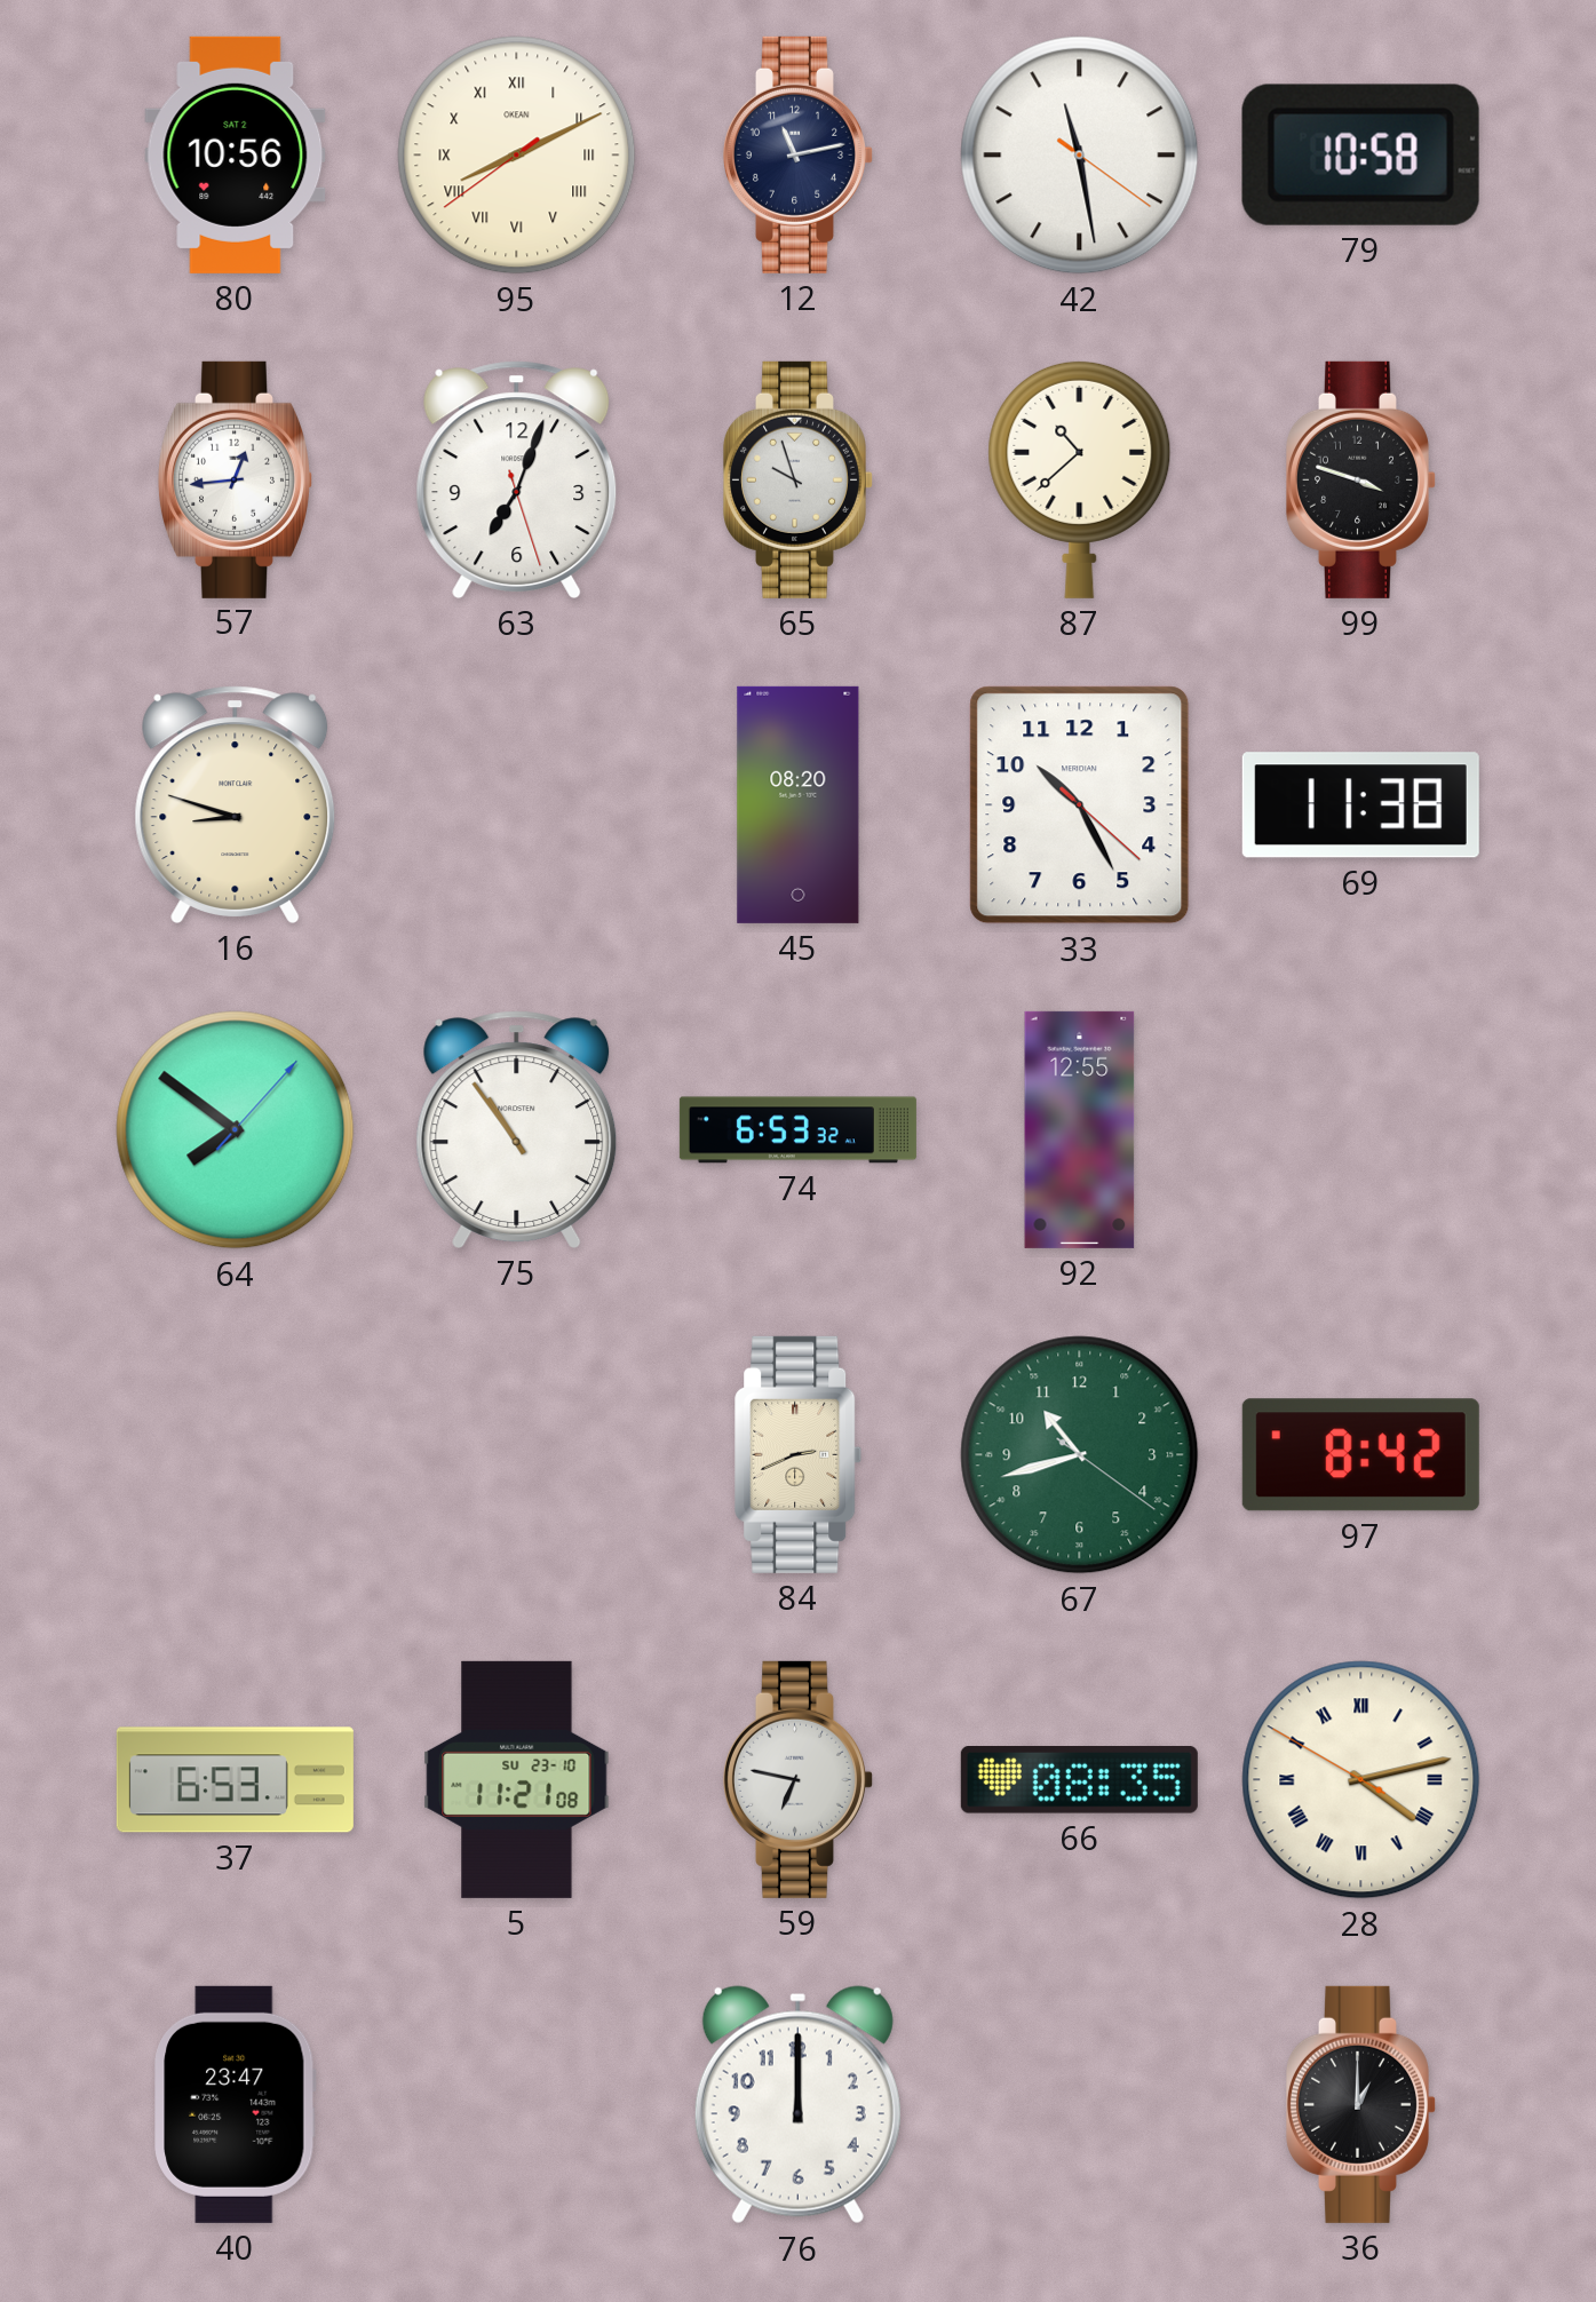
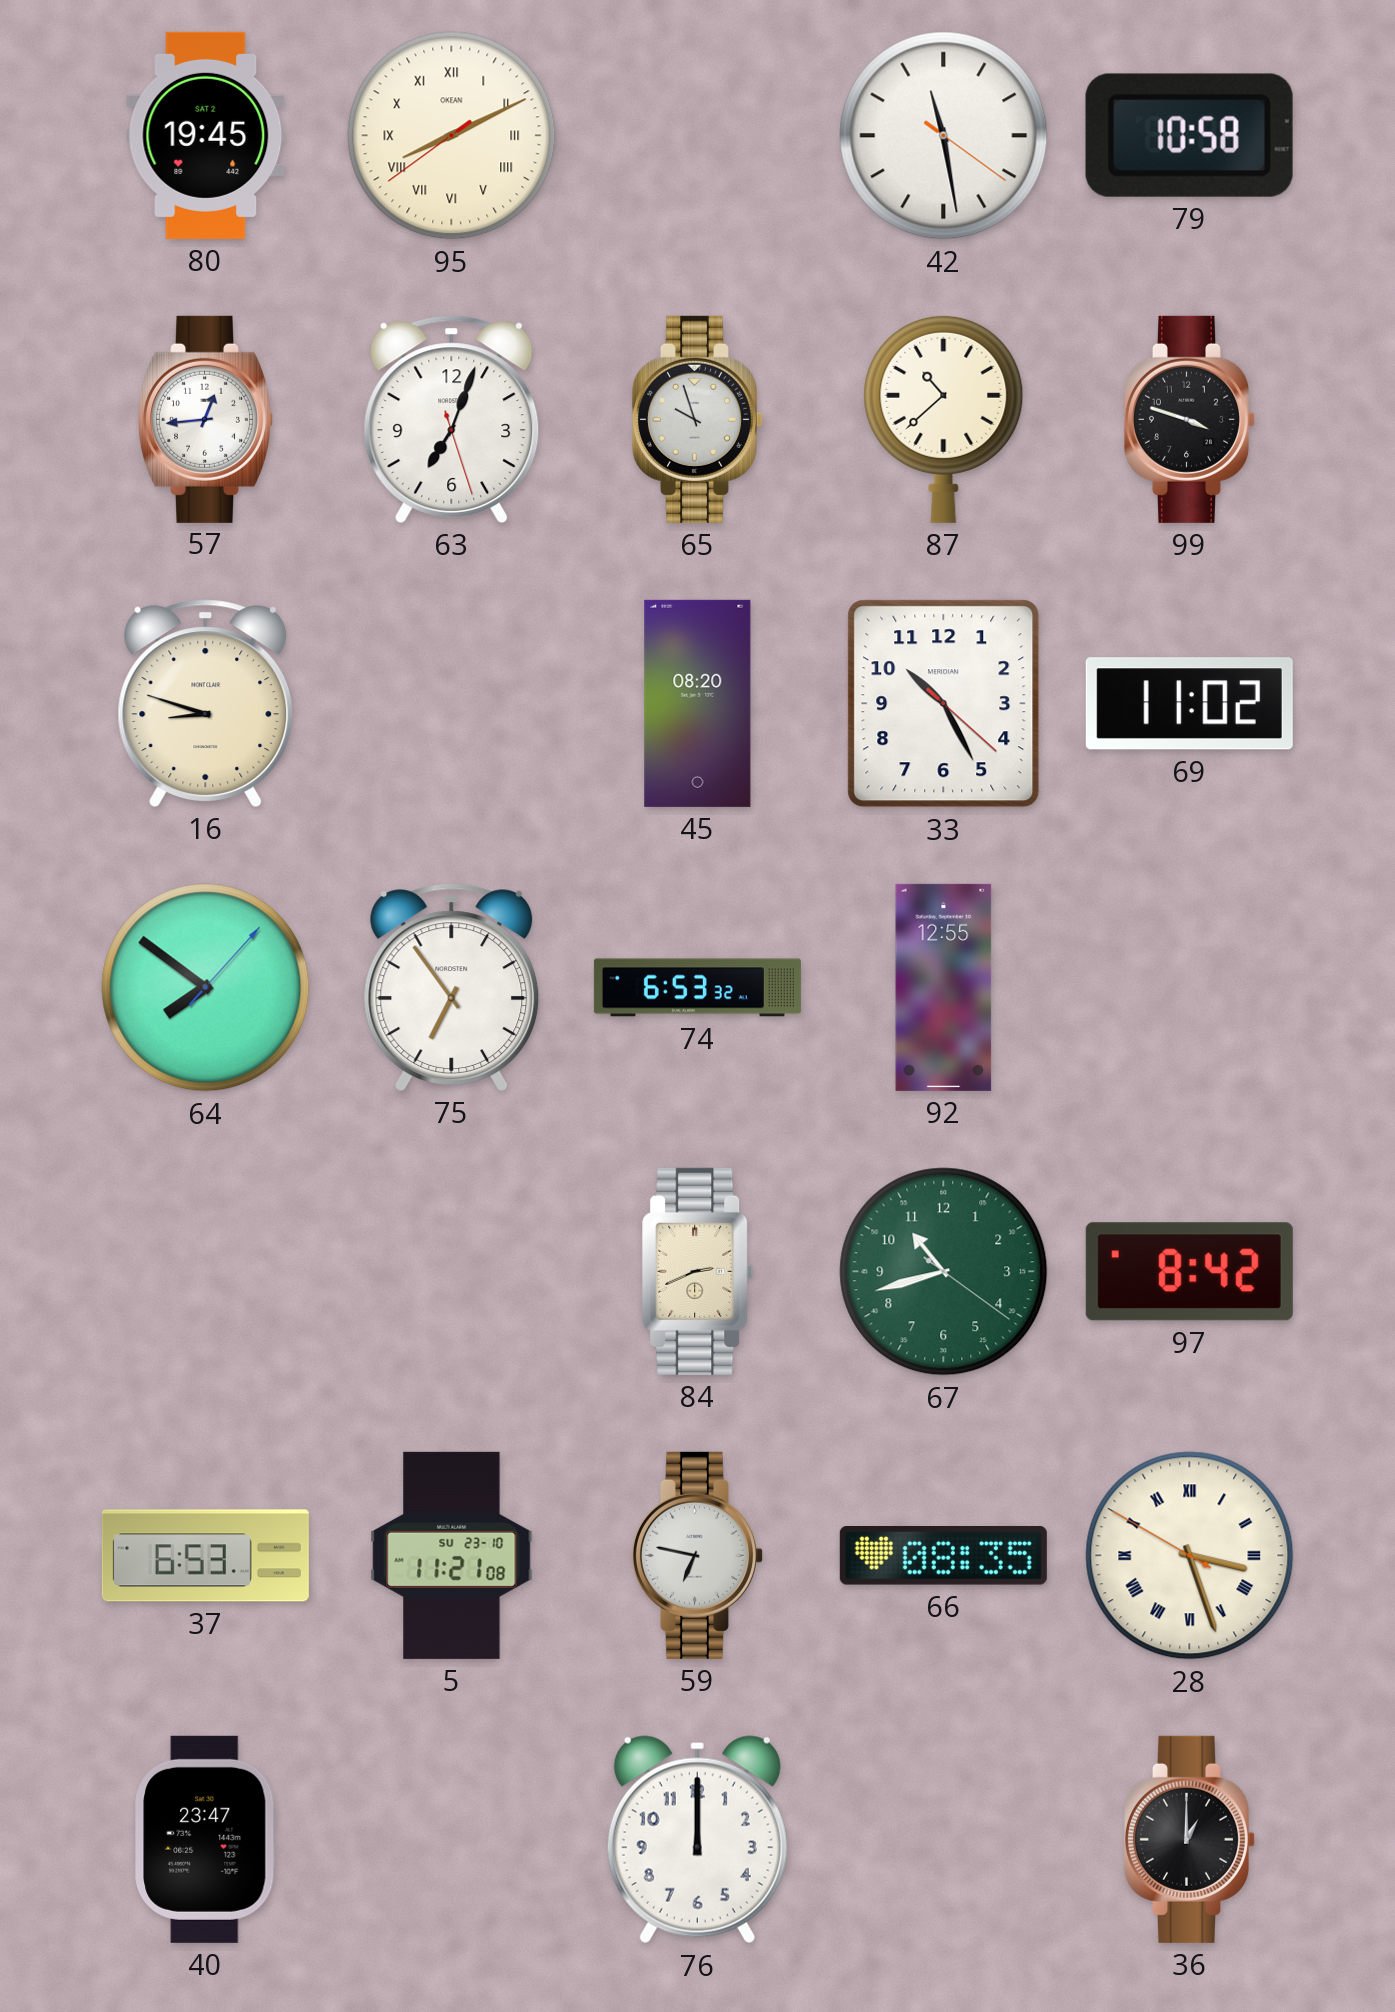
80: 10:56 -> 19:45
12: 11:13 -> none
69: 11:38 -> 11:02
75: 10:54 -> 6:54
28: 4:12 -> 3:26
